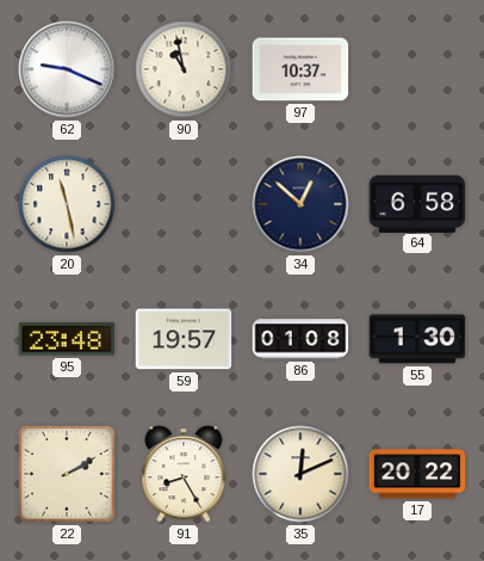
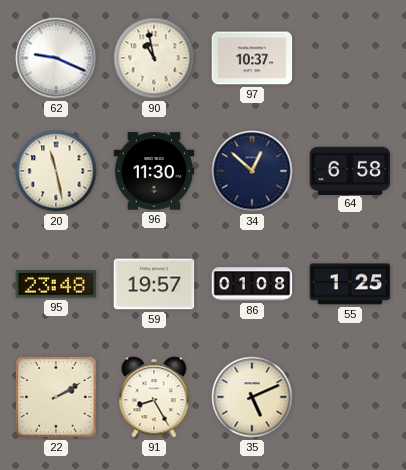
96: none -> 11:30
55: 1:30 -> 1:25
35: 12:11 -> 5:11
17: 20:22 -> none
